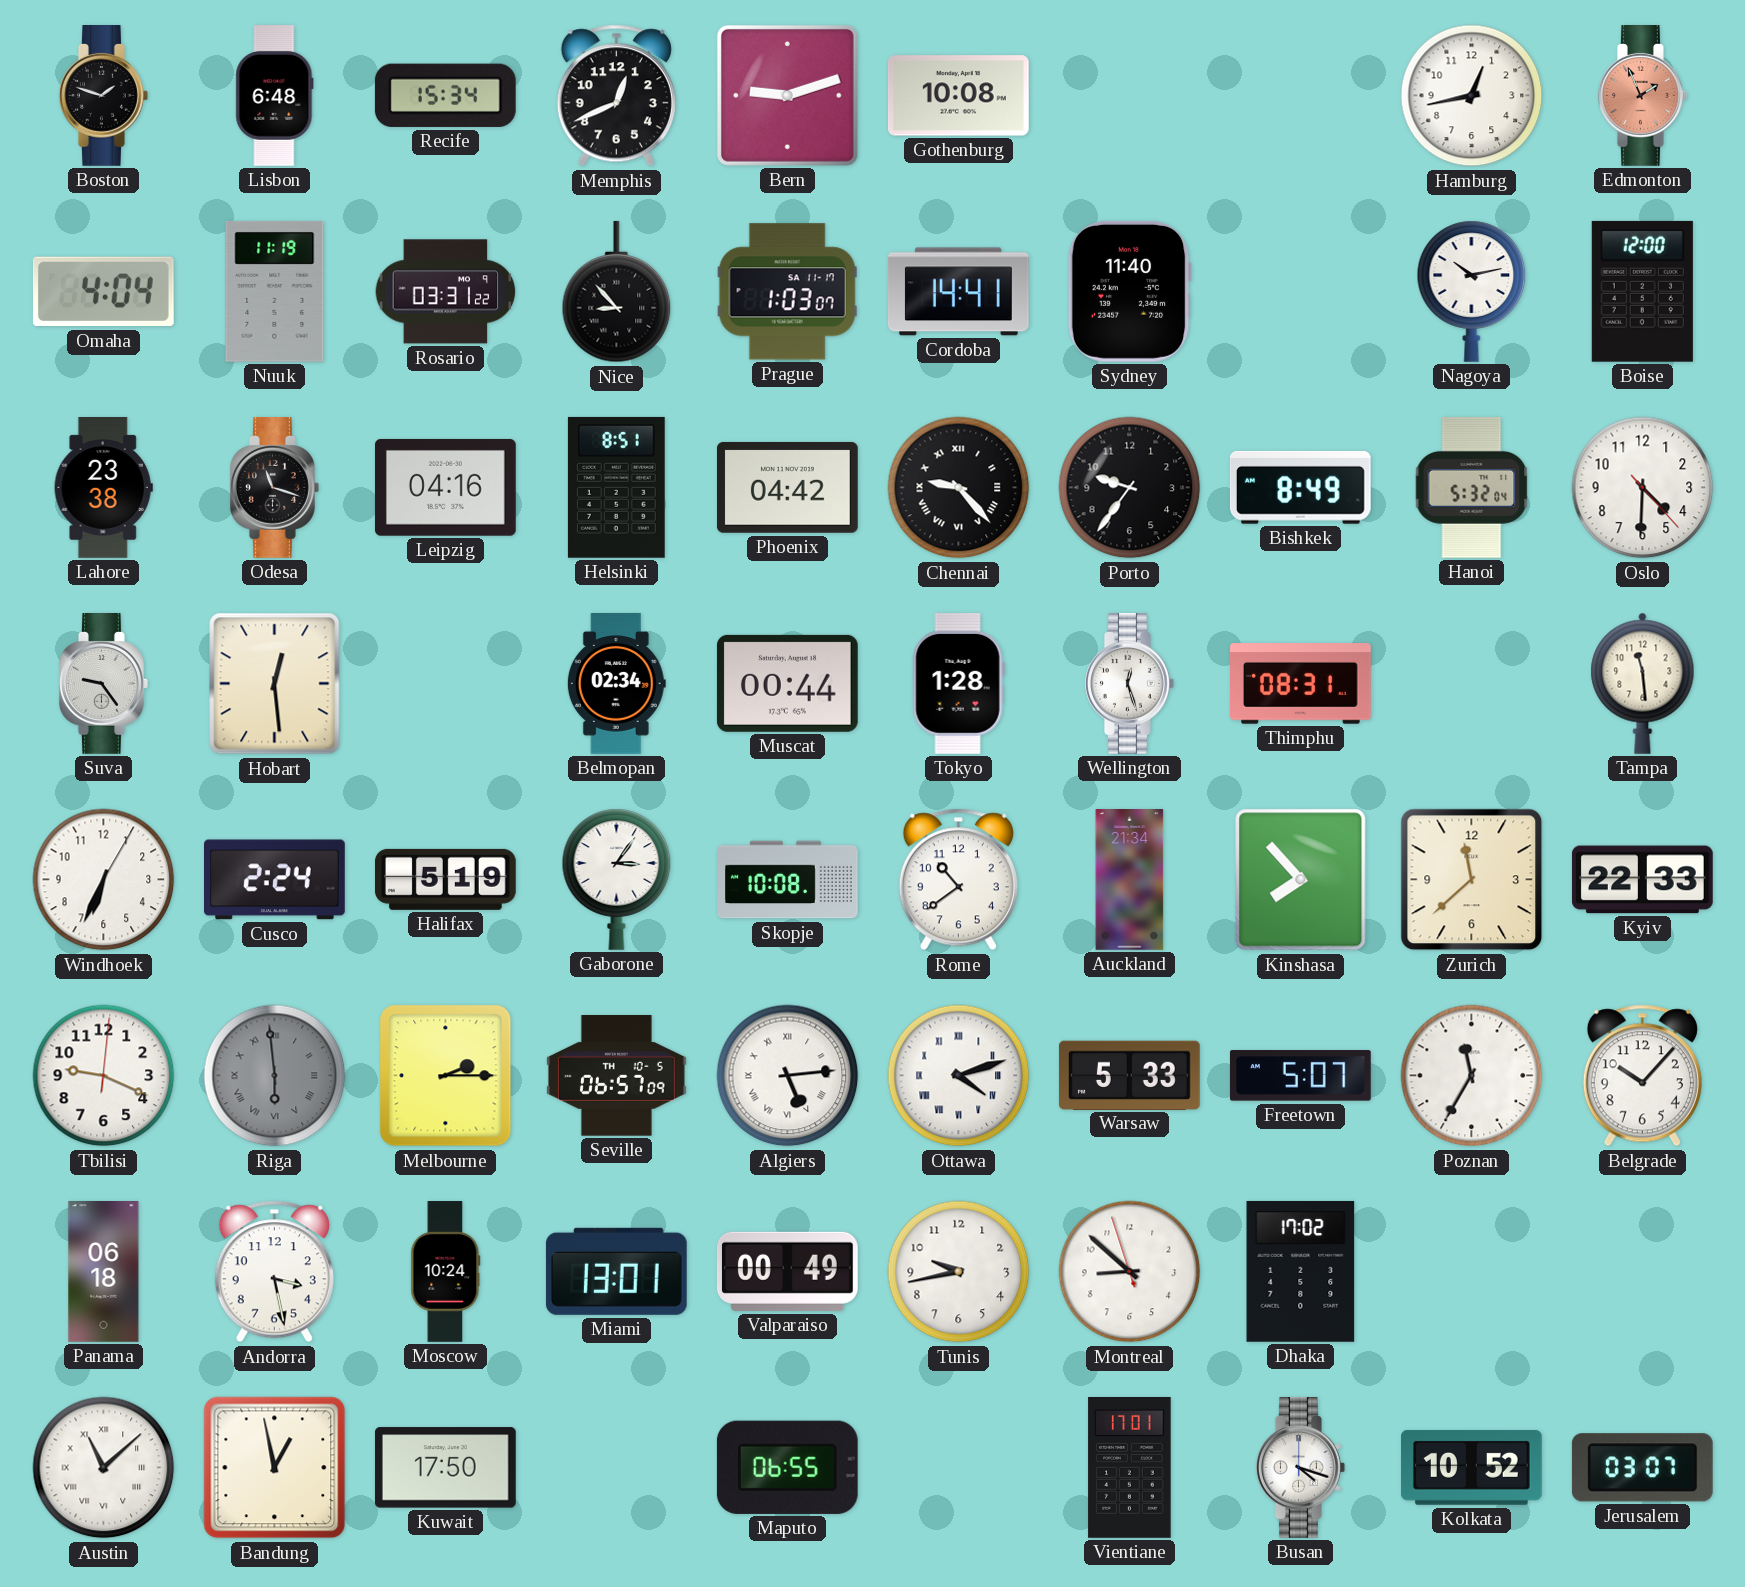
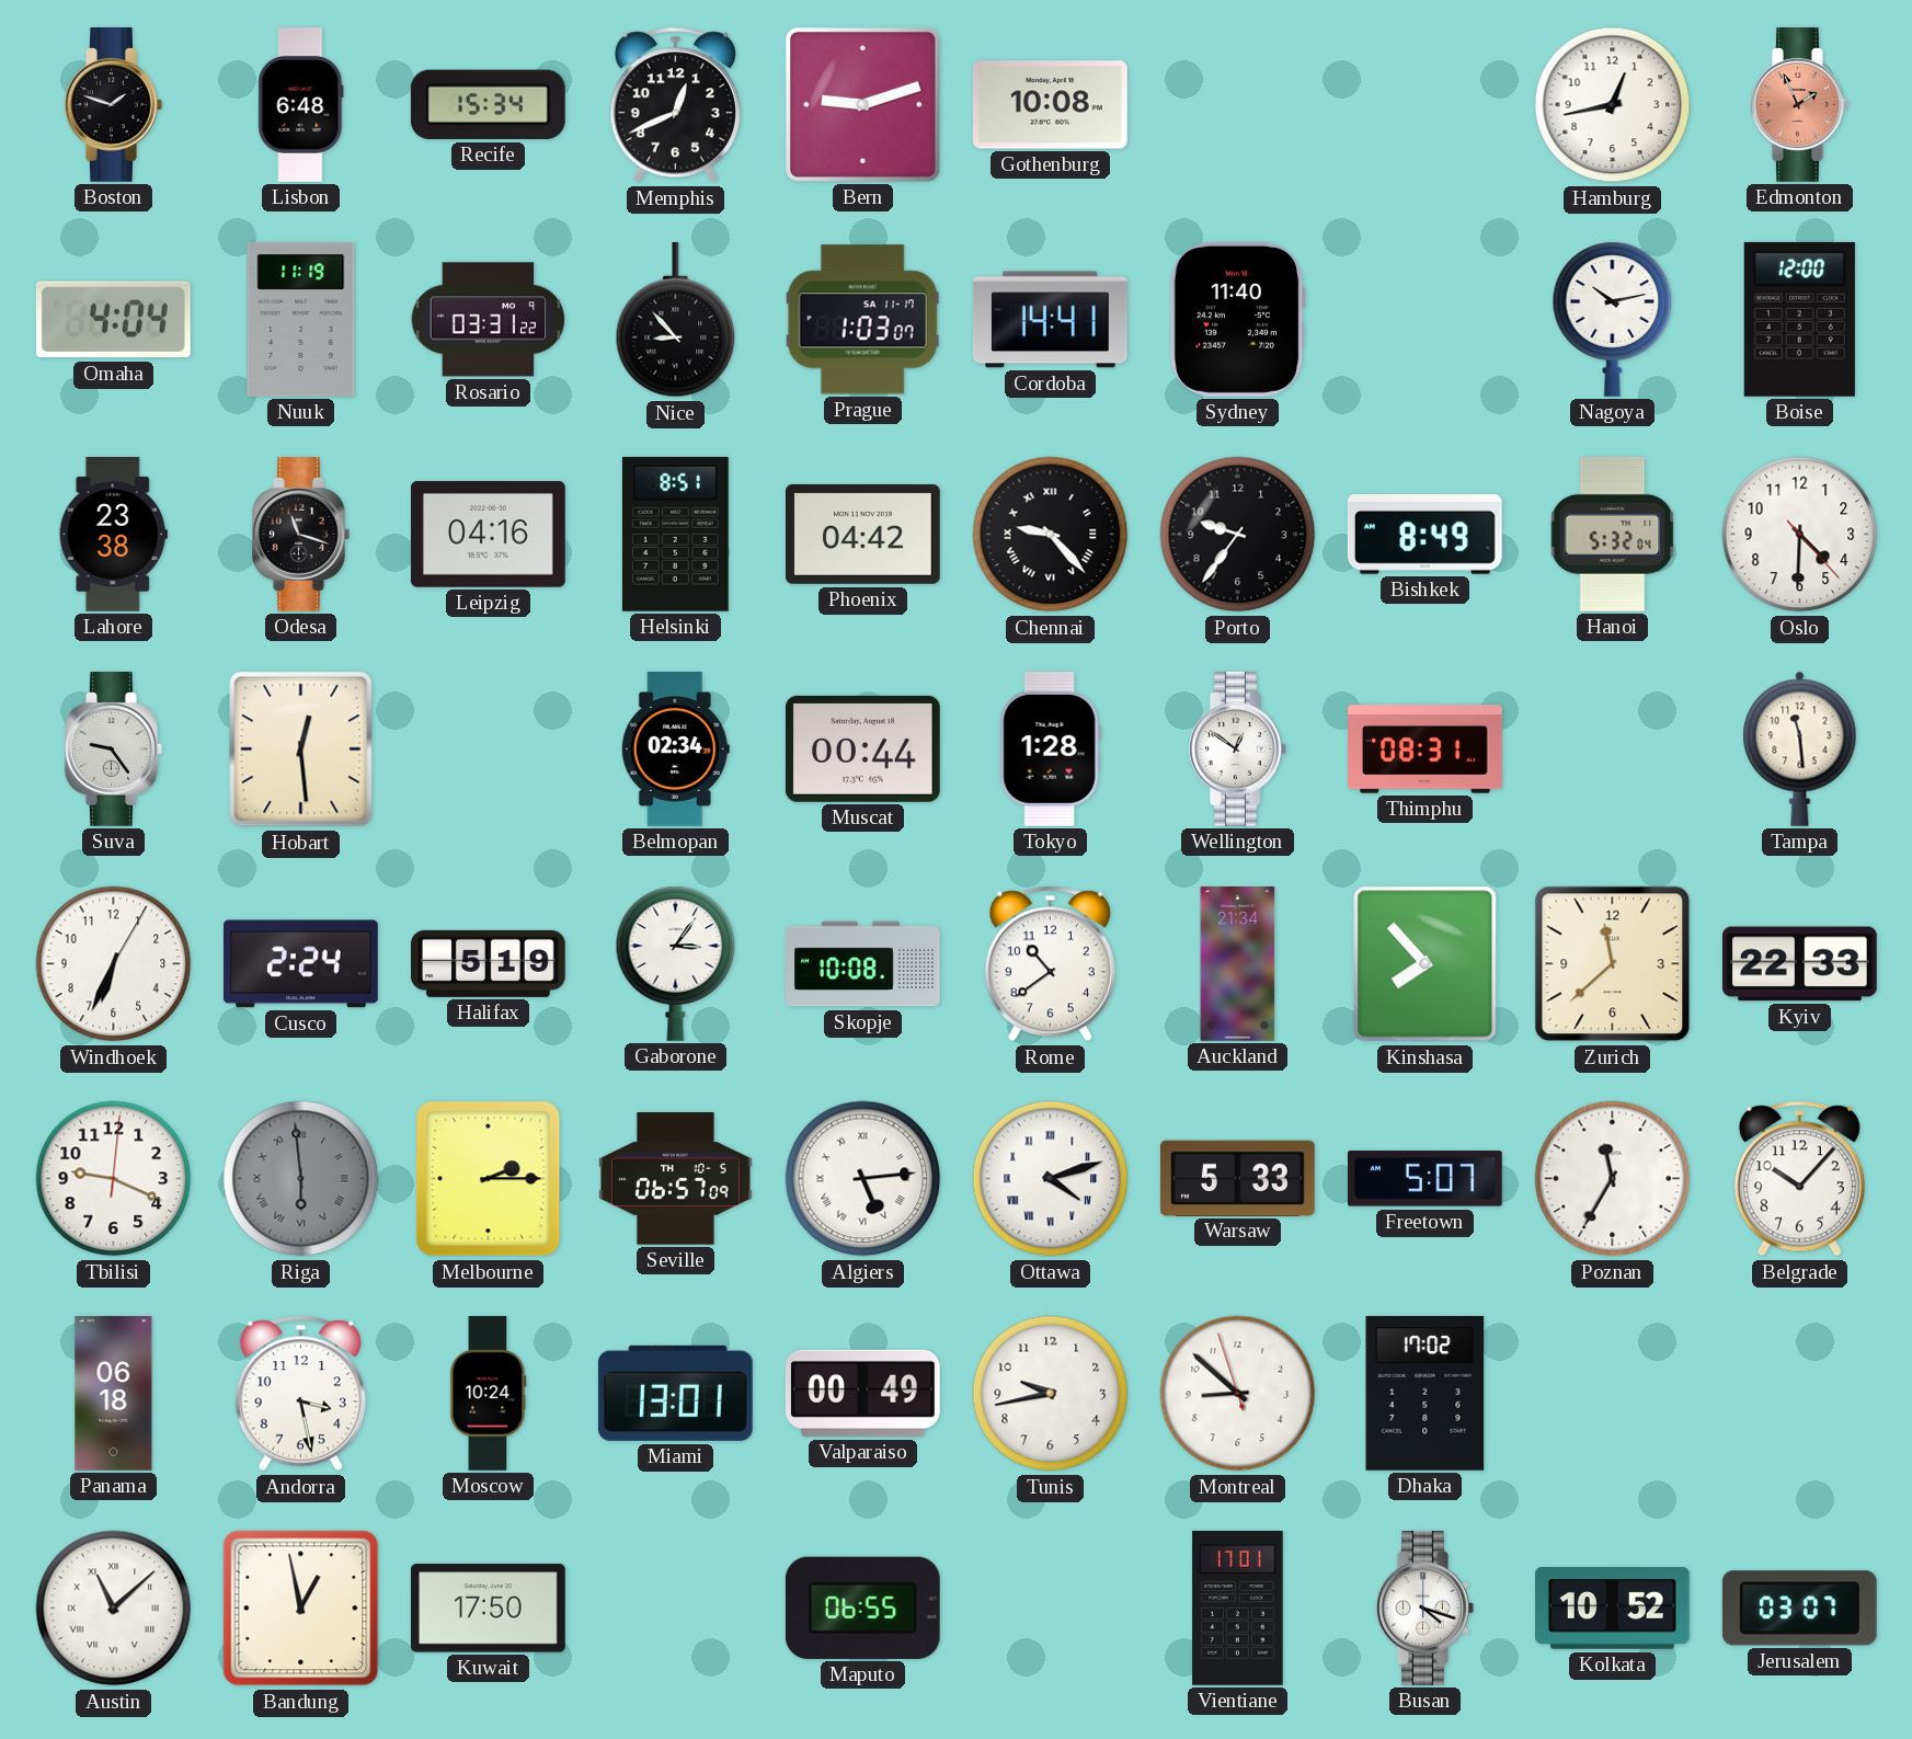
Wellington: 12:27 -> 12:51
